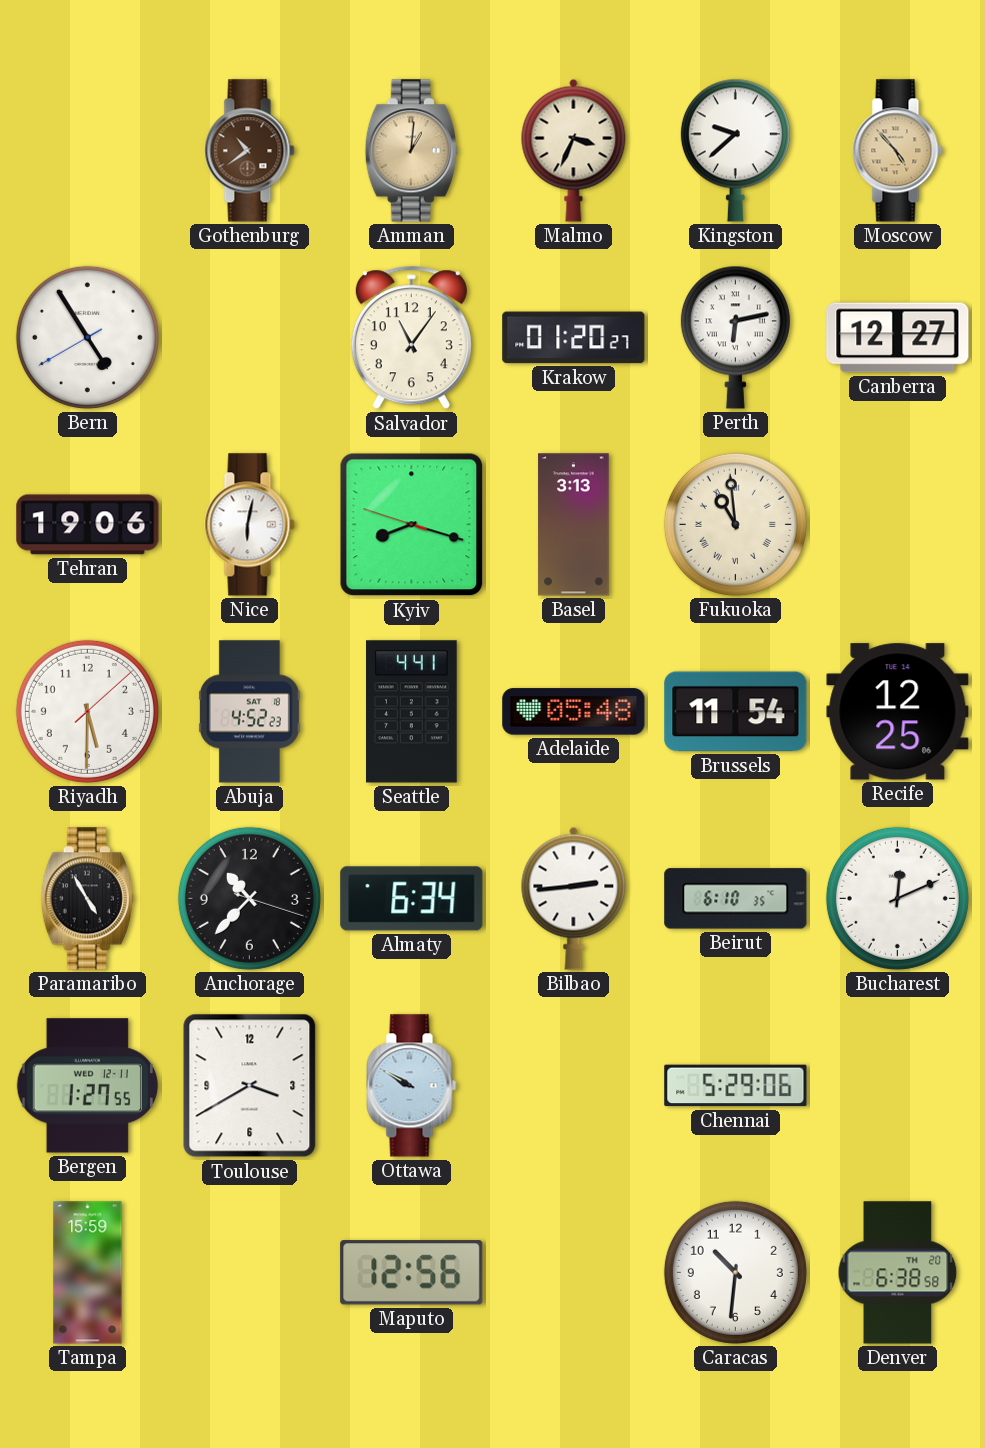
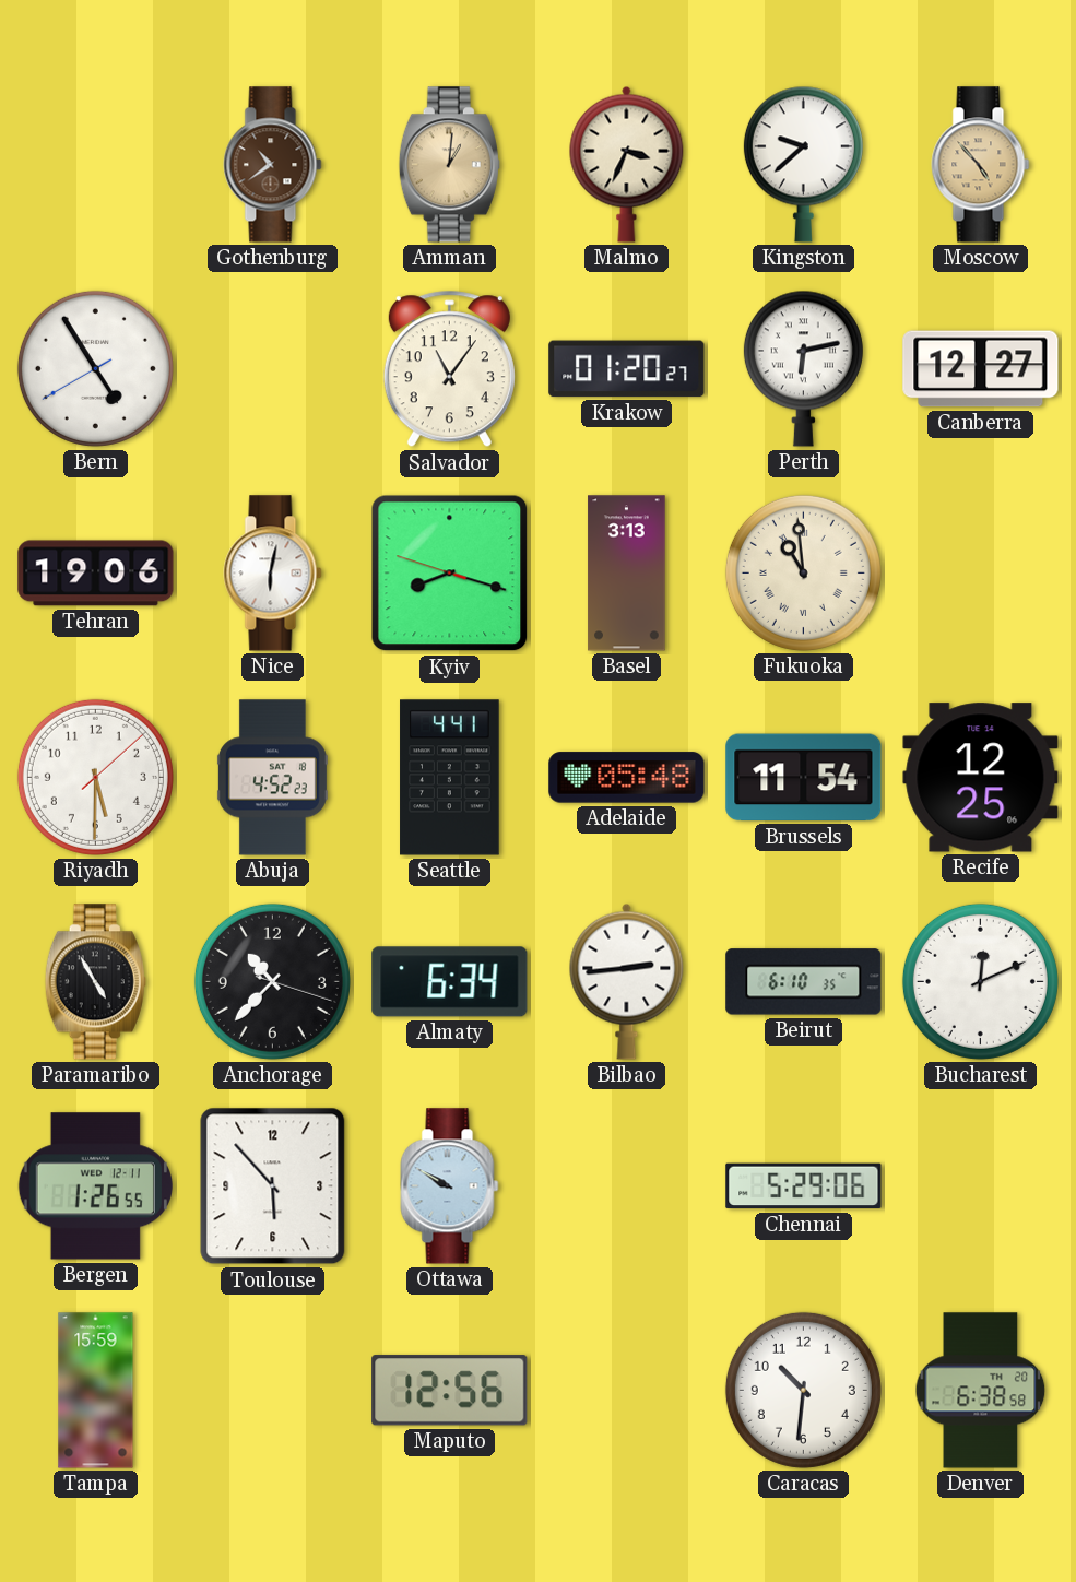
Bergen: 1:27 -> 1:26
Toulouse: 3:40 -> 5:53
